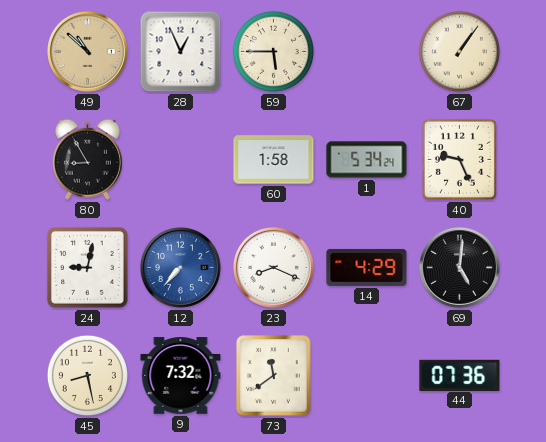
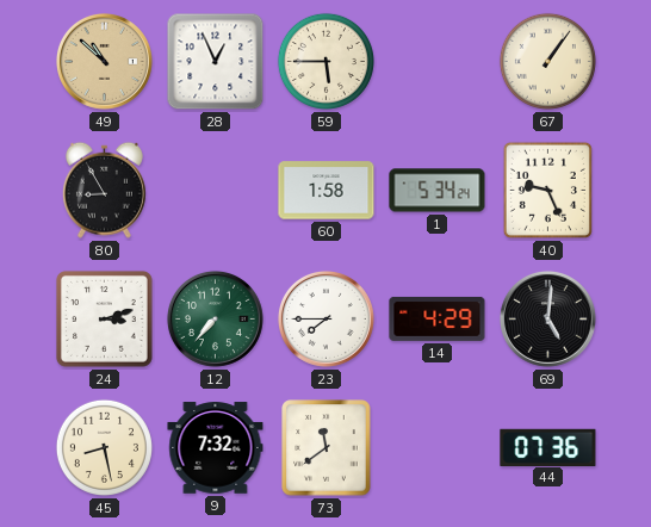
24: 9:02 -> 3:12
12 dial: blue -> green
23: 8:19 -> 7:45
